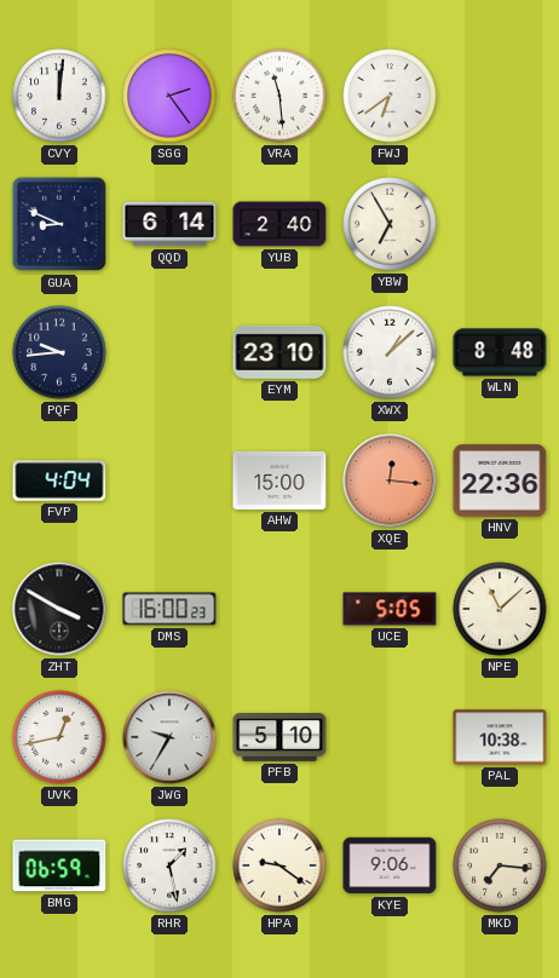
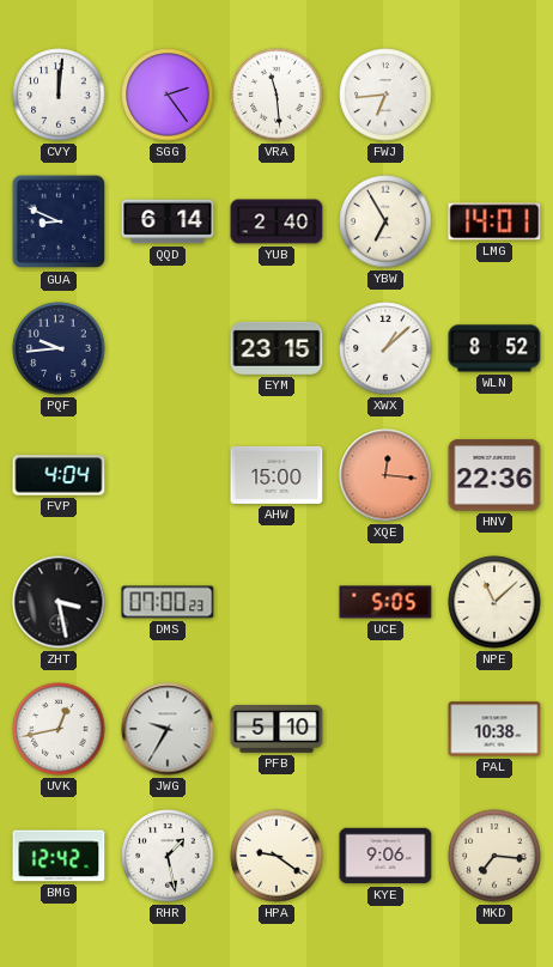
FWJ: 6:39 -> 6:44
LMG: none -> 14:01
EYM: 23:10 -> 23:15
WLN: 8:48 -> 8:52
ZHT: 3:50 -> 3:28
DMS: 16:00 -> 07:00
BMG: 06:59 -> 12:42
